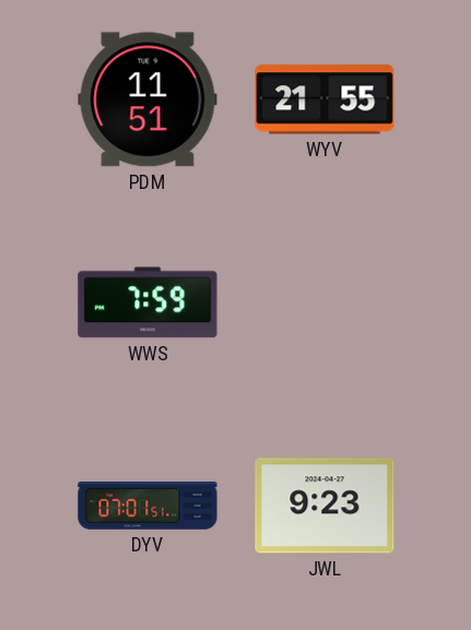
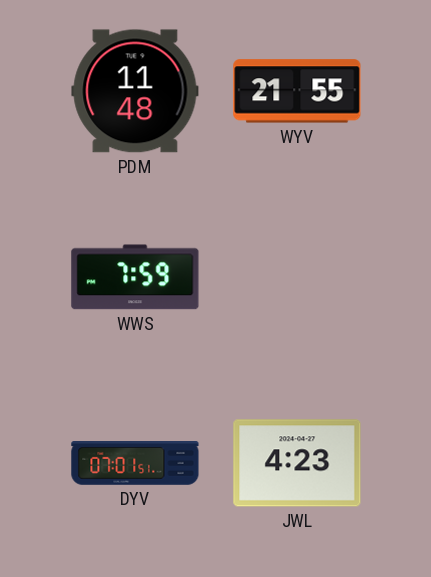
PDM: 11:51 -> 11:48
JWL: 9:23 -> 4:23
